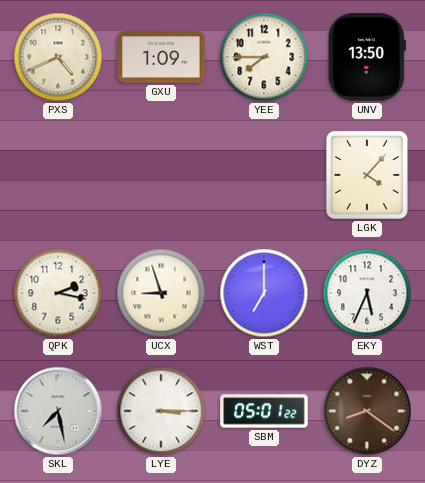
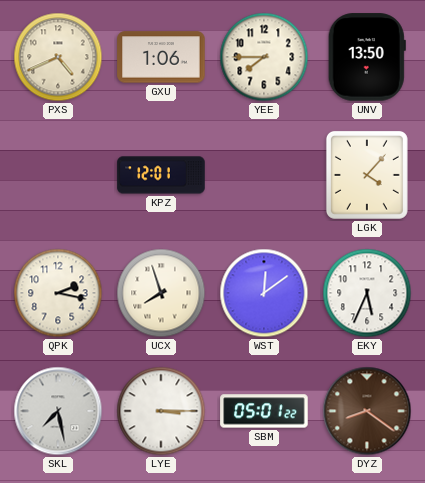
GXU: 1:09 -> 1:06
KPZ: none -> 12:01
UCX: 8:57 -> 7:57
WST: 7:00 -> 12:09
